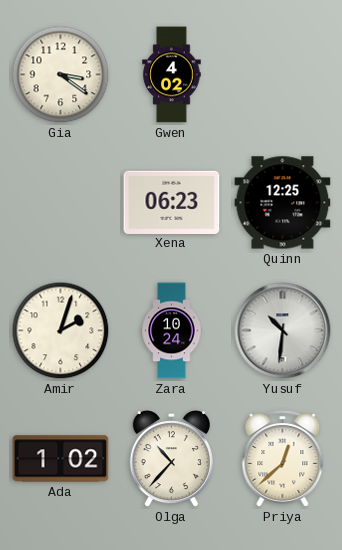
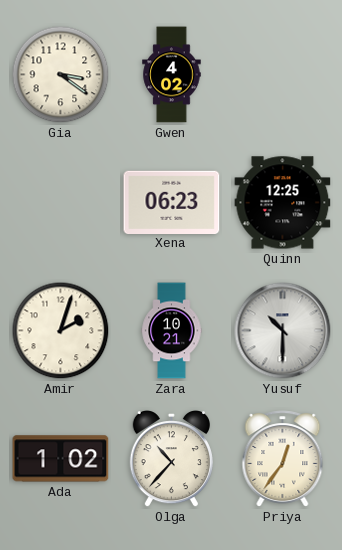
Zara: 10:24 -> 10:21
Yusuf: 10:31 -> 10:30
Priya: 12:38 -> 12:36
